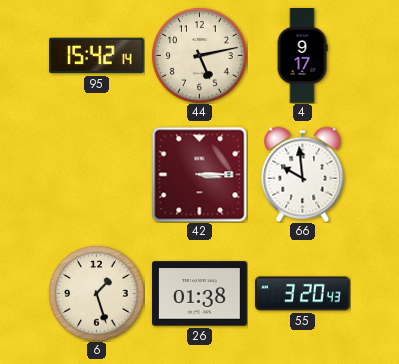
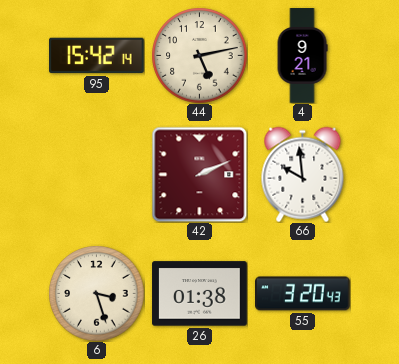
4: 9:17 -> 9:21
42: 3:15 -> 2:11
6: 1:27 -> 3:27
